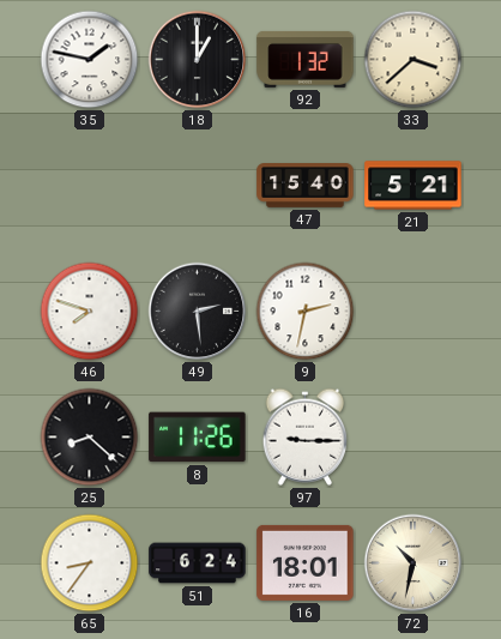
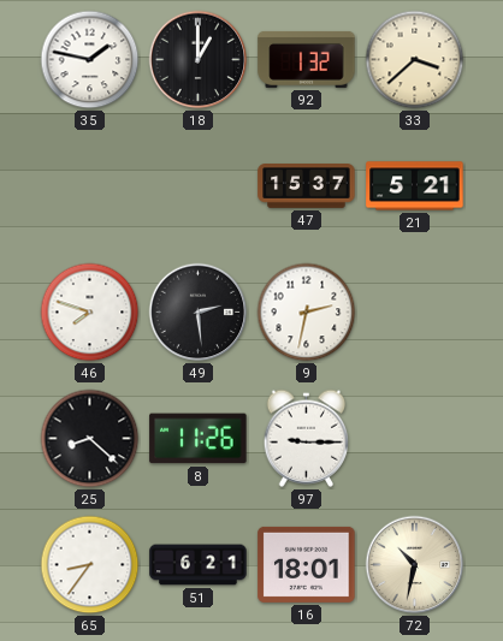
47: 15:40 -> 15:37
51: 6:24 -> 6:21
